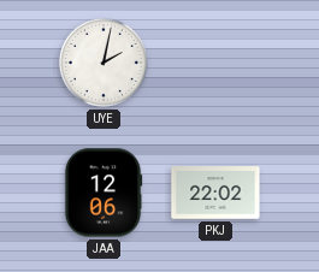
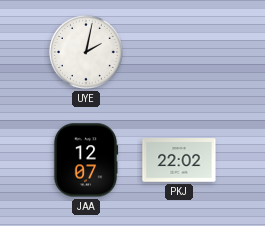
JAA: 12:06 -> 12:07
